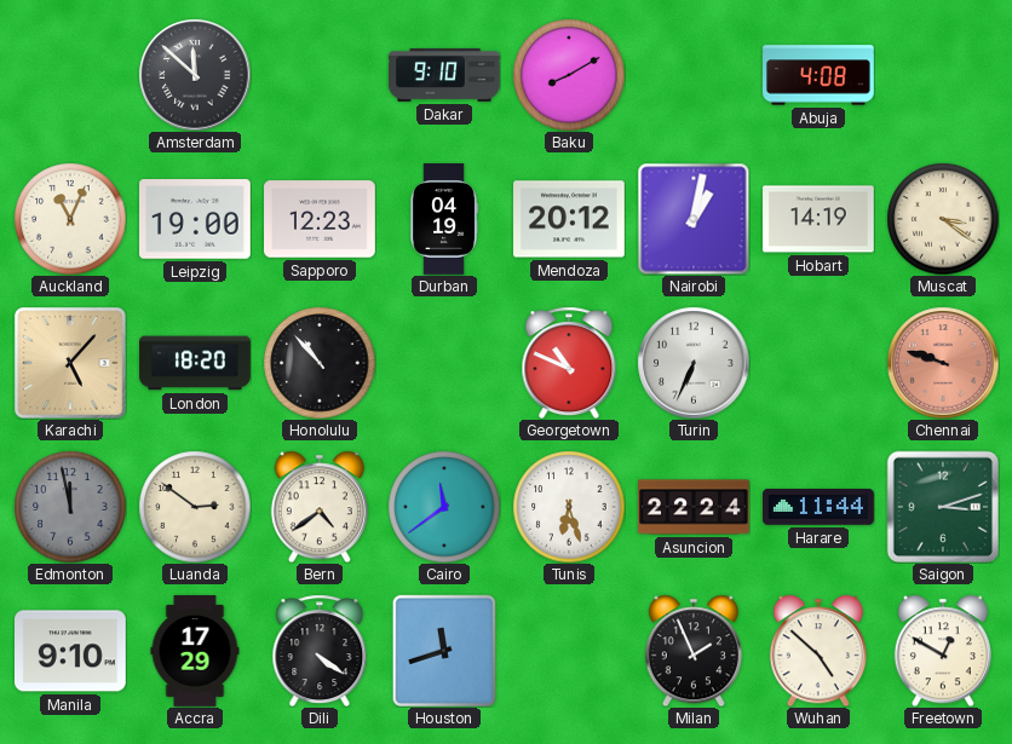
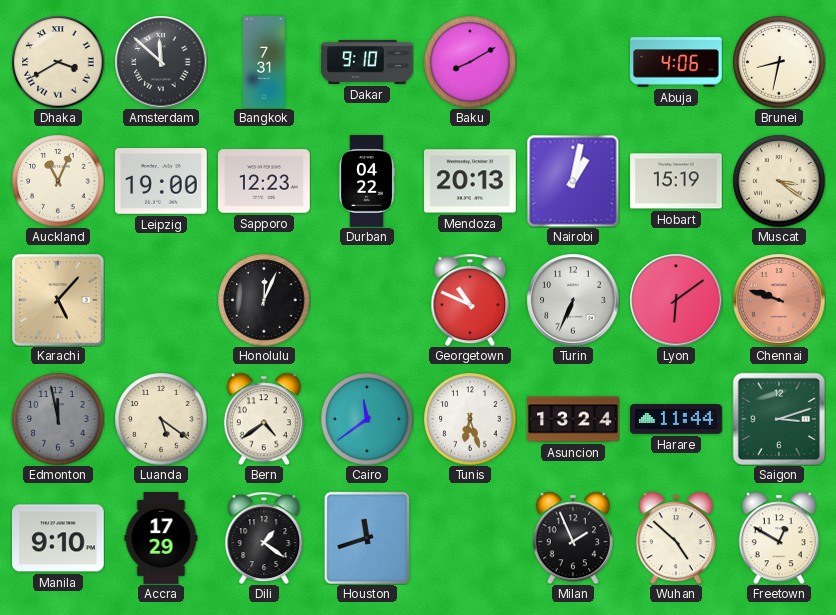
Dhaka: none -> 3:40
Bangkok: none -> 7:31
Abuja: 4:08 -> 4:06
Brunei: none -> 8:32
Durban: 04:19 -> 04:22
Mendoza: 20:12 -> 20:13
Hobart: 14:19 -> 15:19
London: 18:20 -> none
Honolulu: 10:53 -> 12:04
Lyon: none -> 6:09
Luanda: 2:51 -> 5:21
Asuncion: 22:24 -> 13:24
Dili: 4:21 -> 1:21
